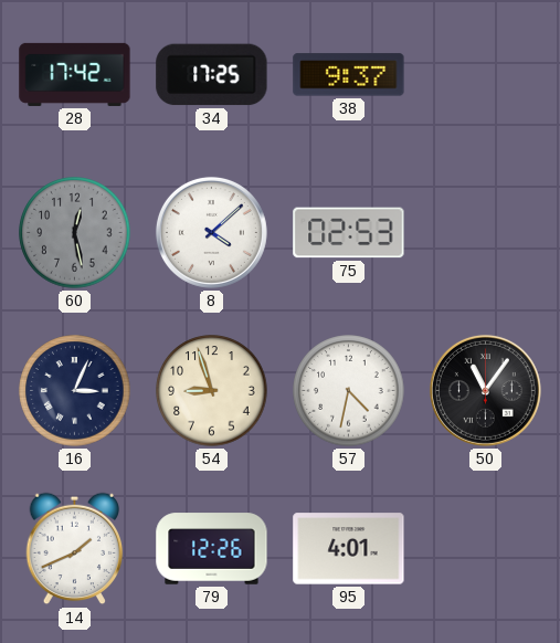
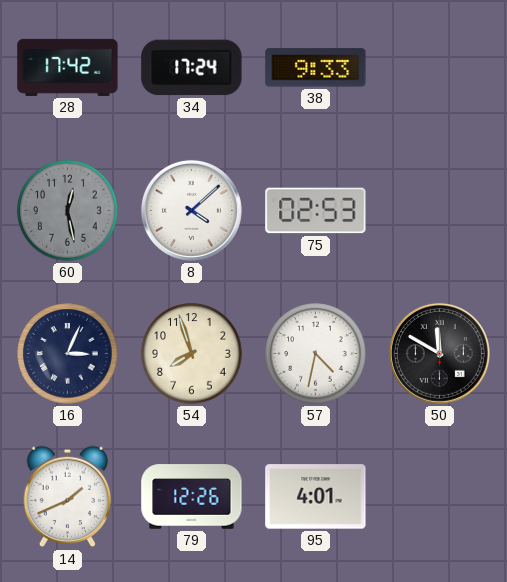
34: 17:25 -> 17:24
38: 9:37 -> 9:33
54: 8:57 -> 7:57
50: 11:06 -> 11:50
